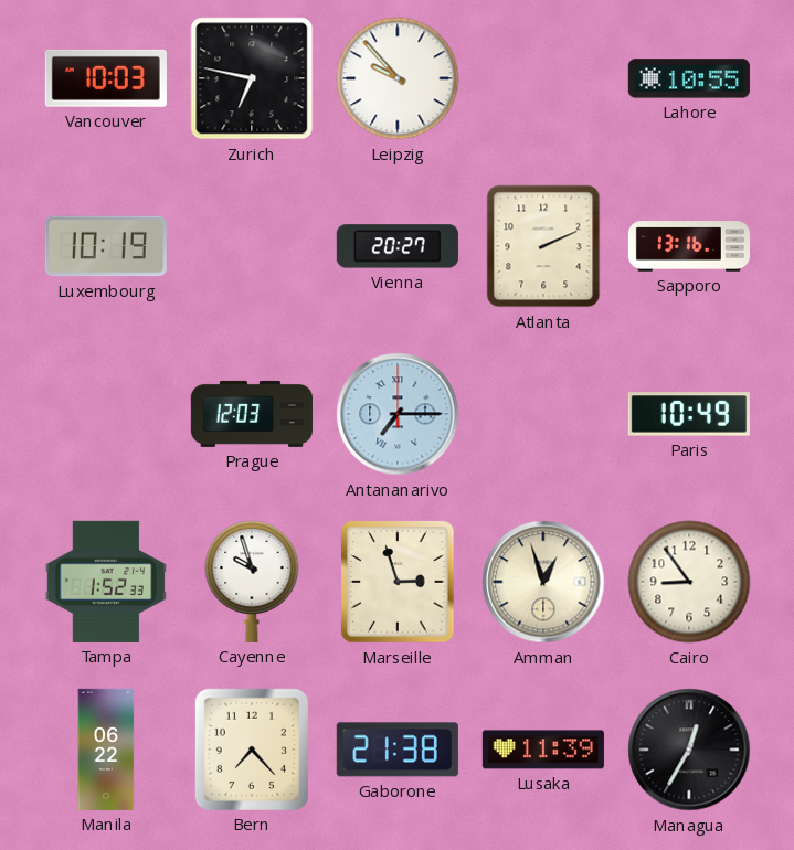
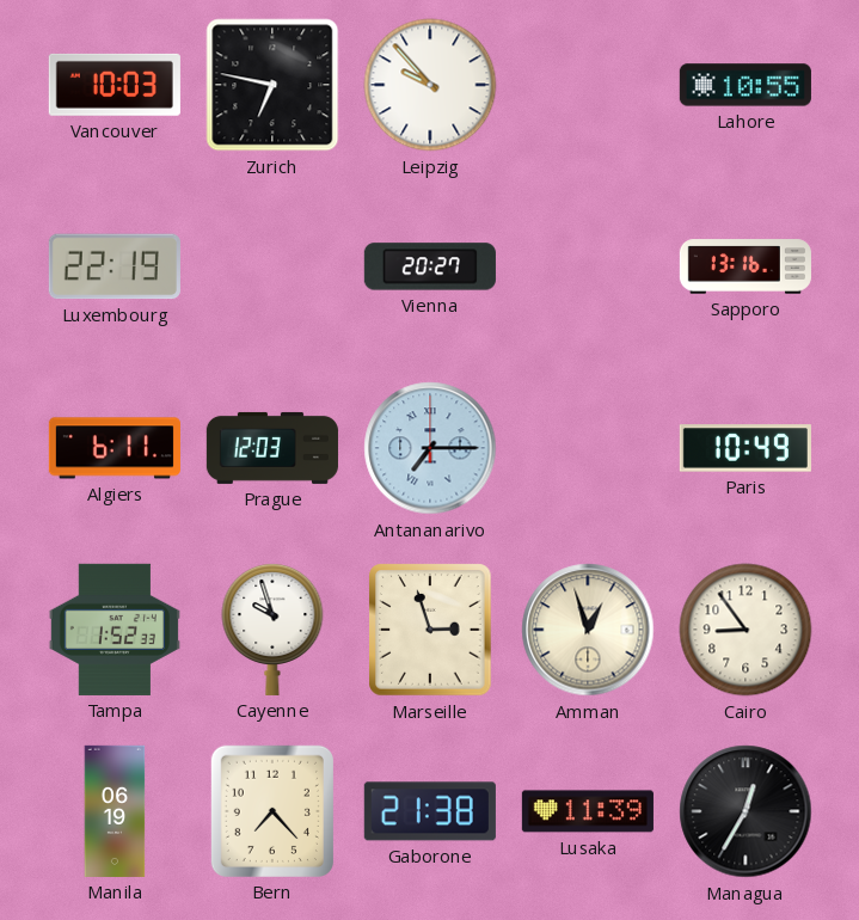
Luxembourg: 10:19 -> 22:19
Atlanta: 2:11 -> none
Algiers: none -> 6:11
Manila: 06:22 -> 06:19
